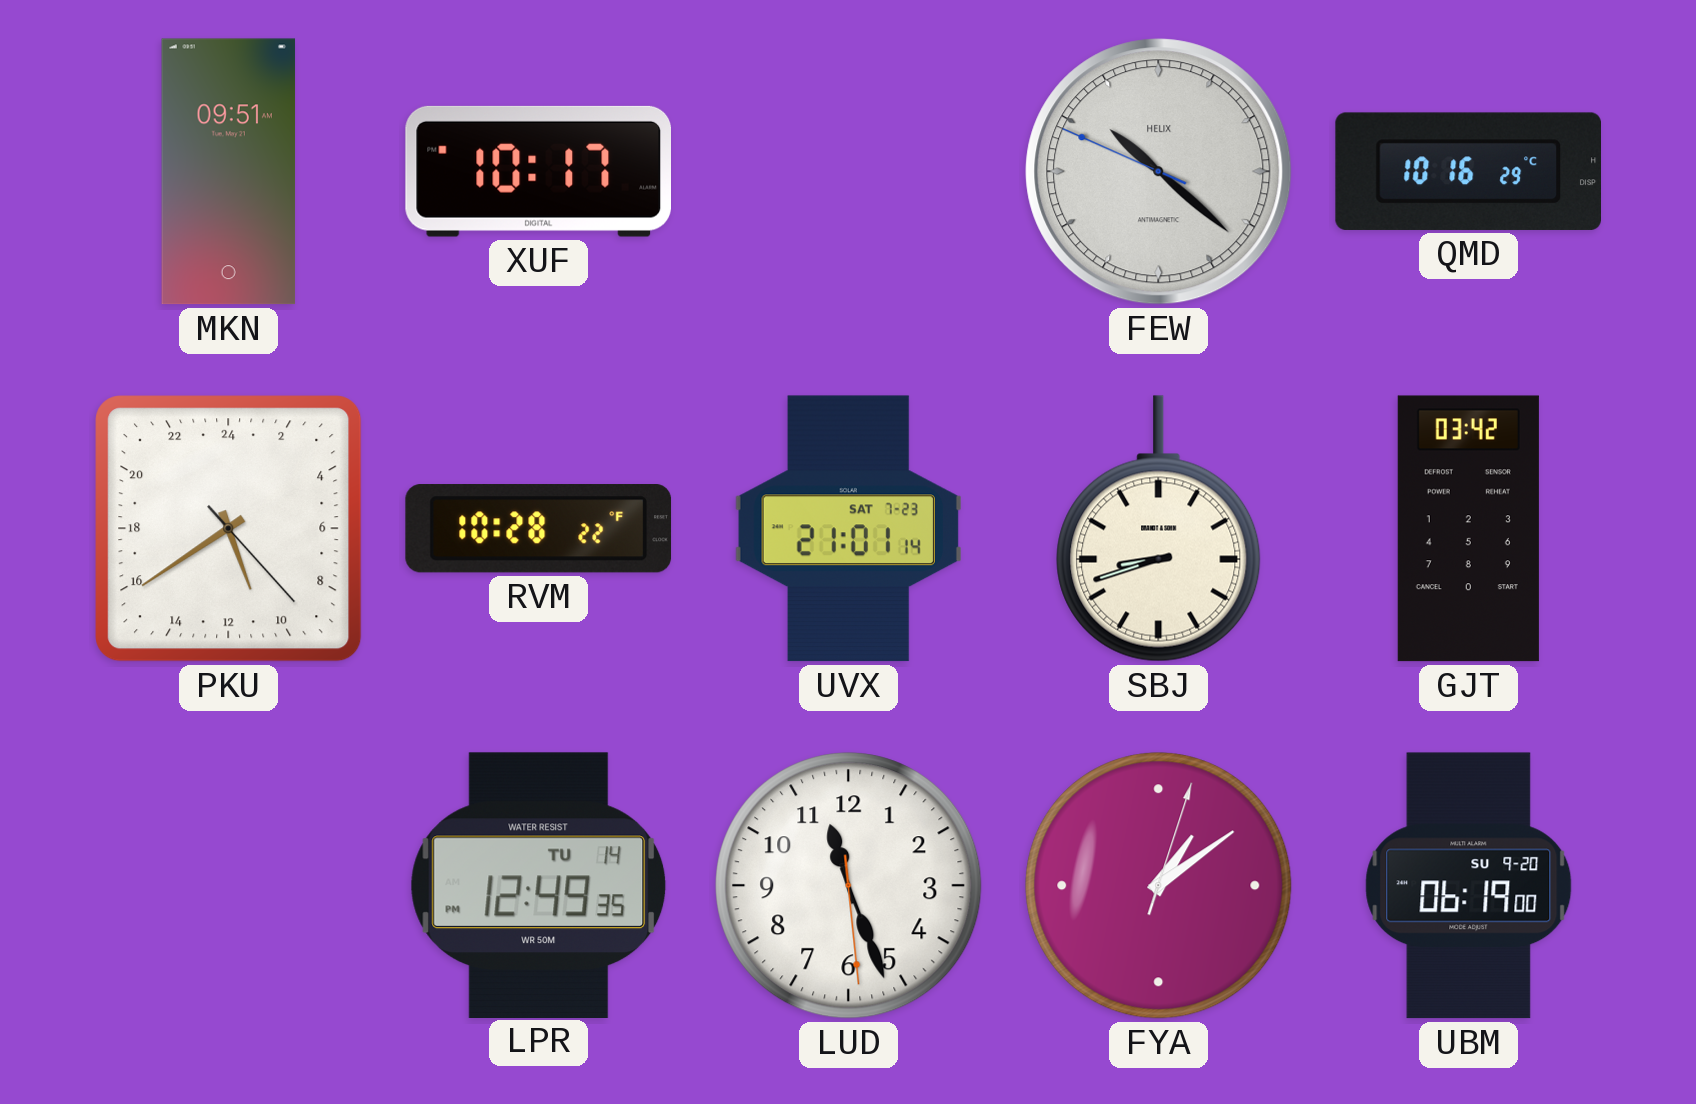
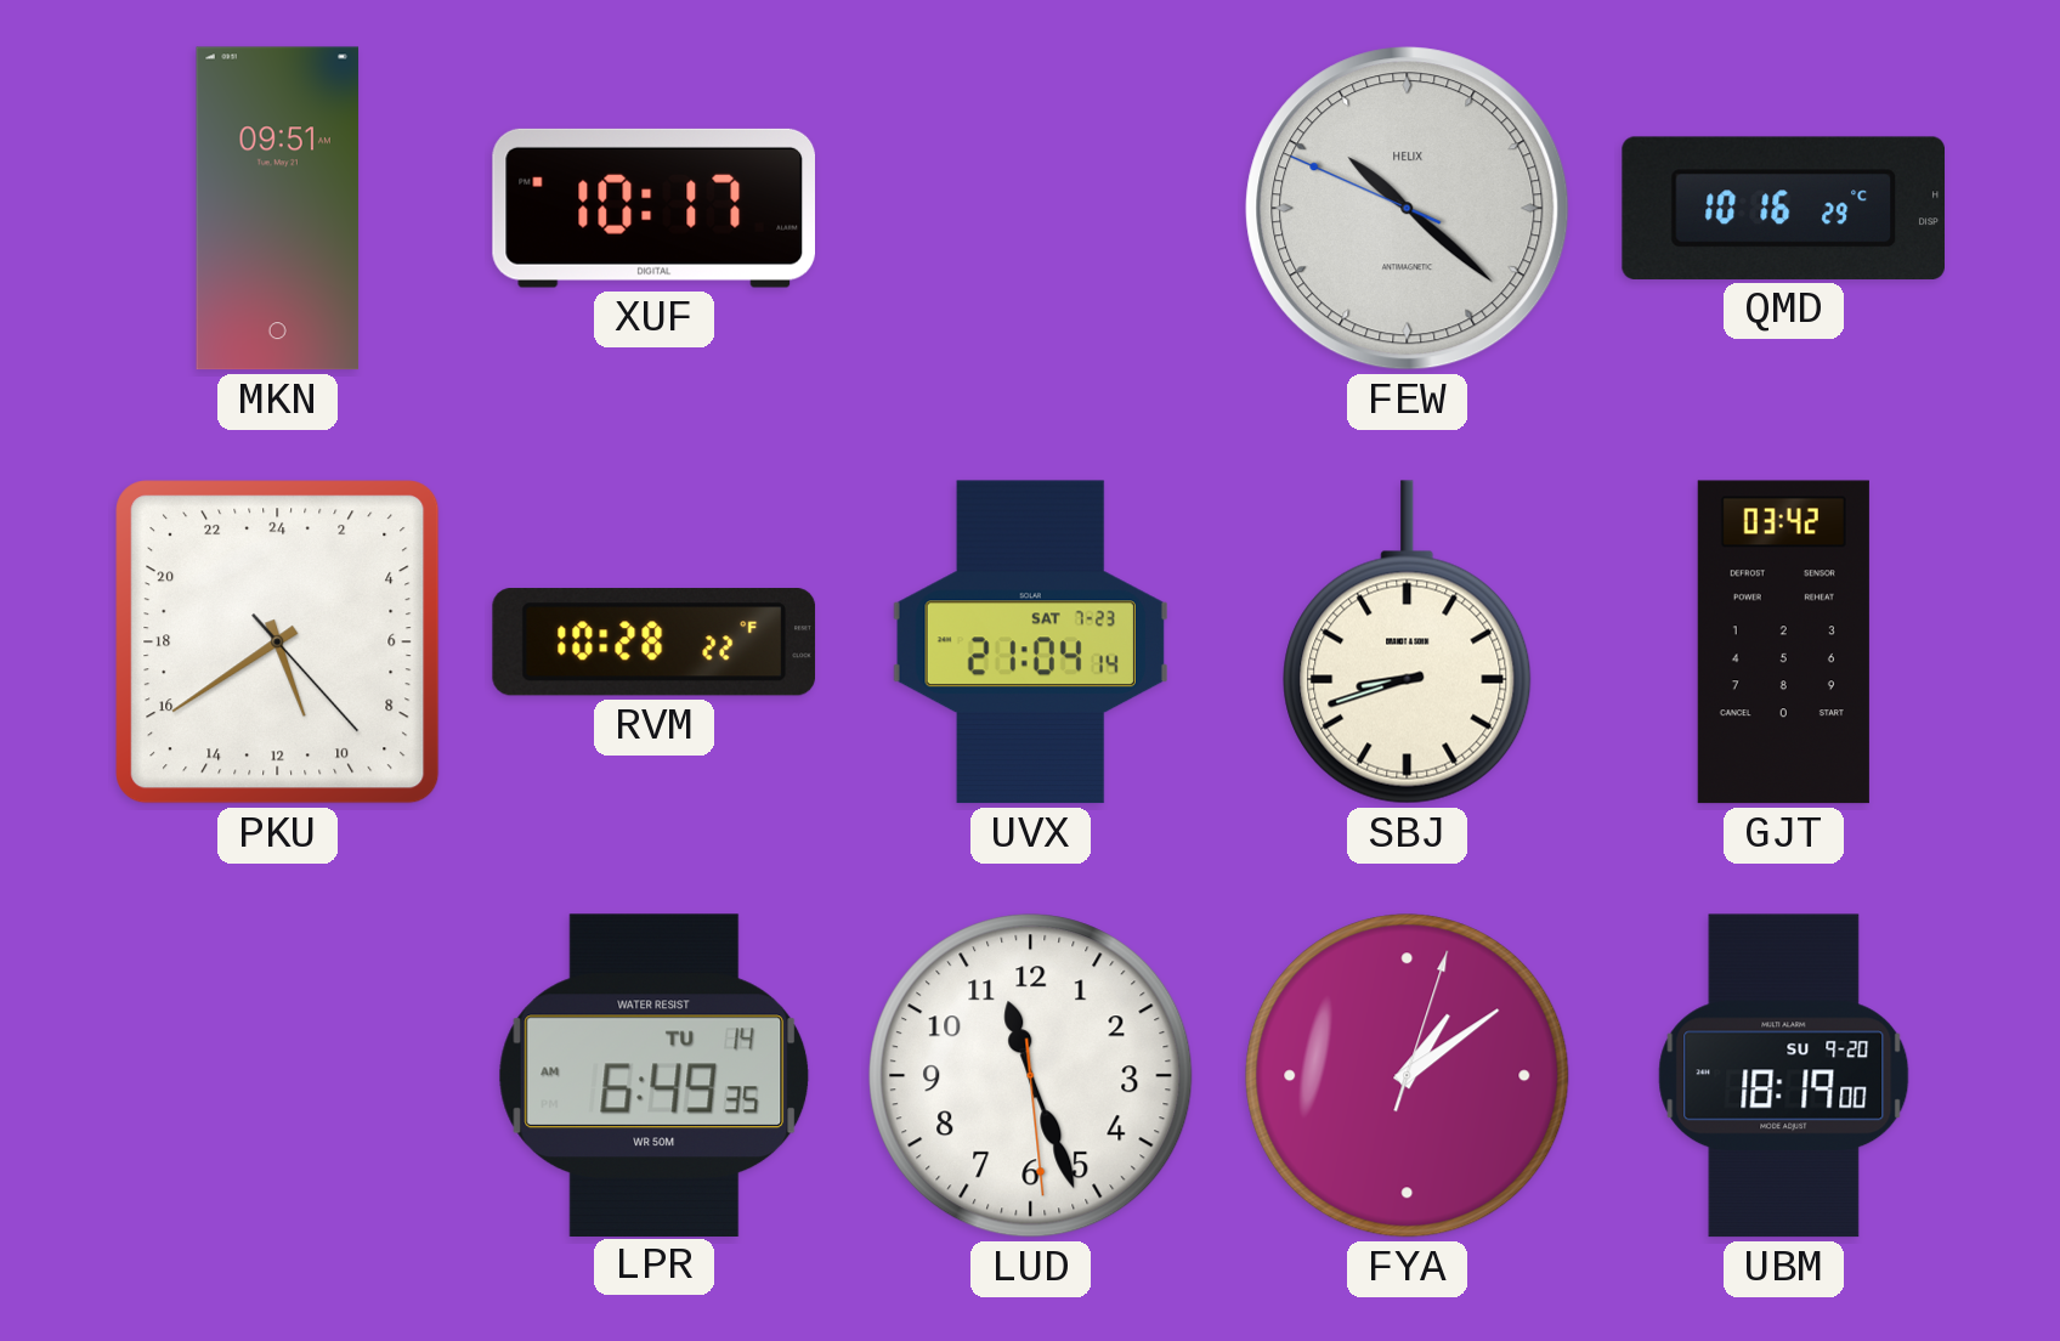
UVX: 21:01 -> 21:04
LPR: 12:49 -> 6:49
UBM: 06:19 -> 18:19
